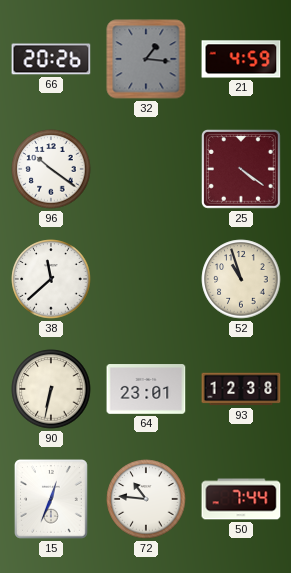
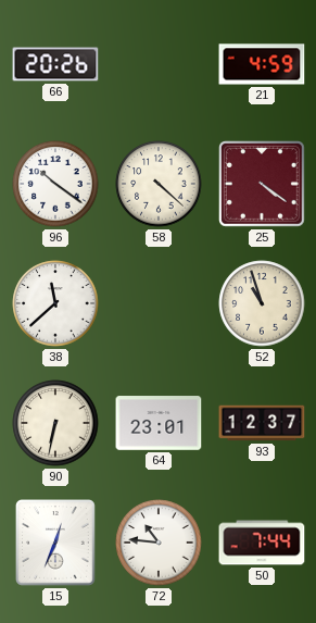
32: 1:16 -> none
58: none -> 4:22
93: 12:38 -> 12:37
